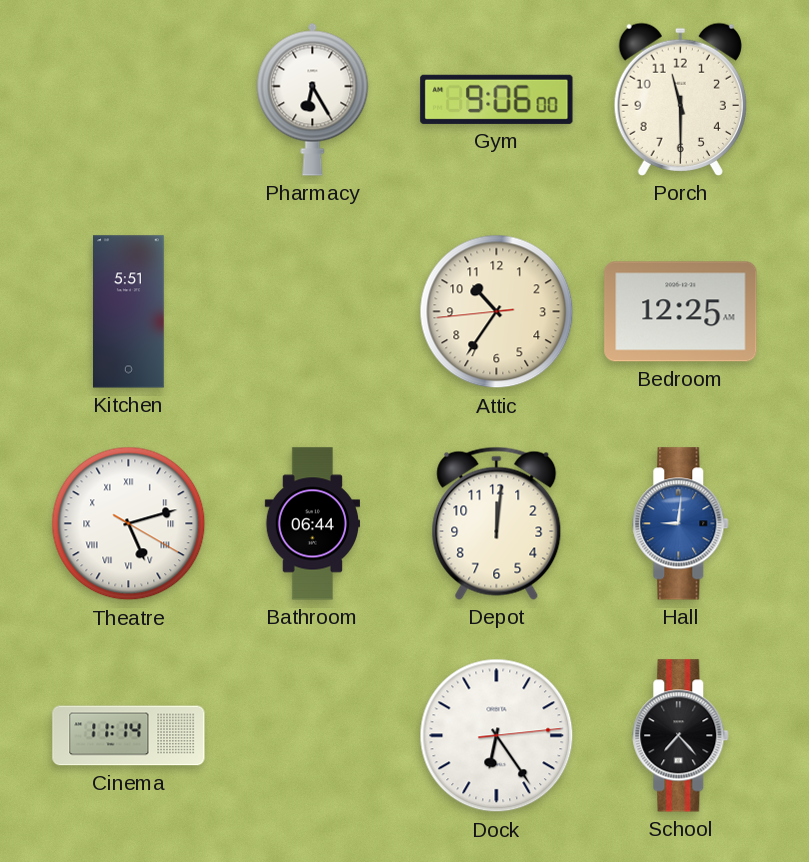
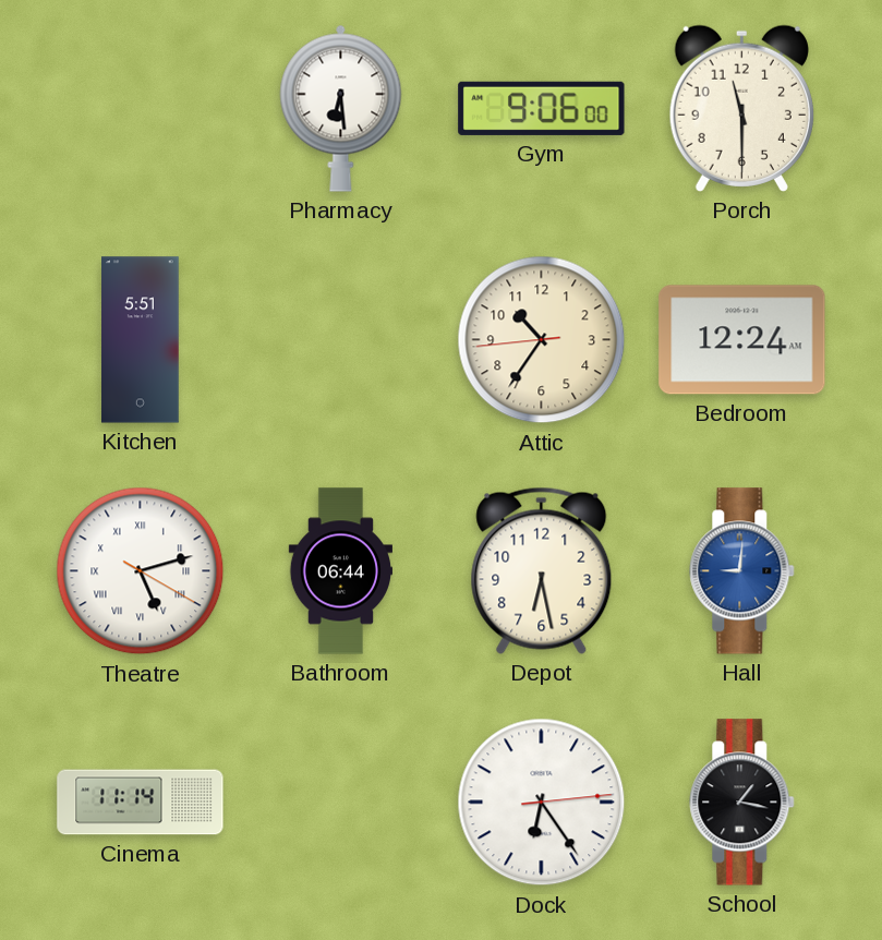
Pharmacy: 6:25 -> 6:29
Bedroom: 12:25 -> 12:24
Depot: 12:01 -> 6:28
School: 7:23 -> 1:17
